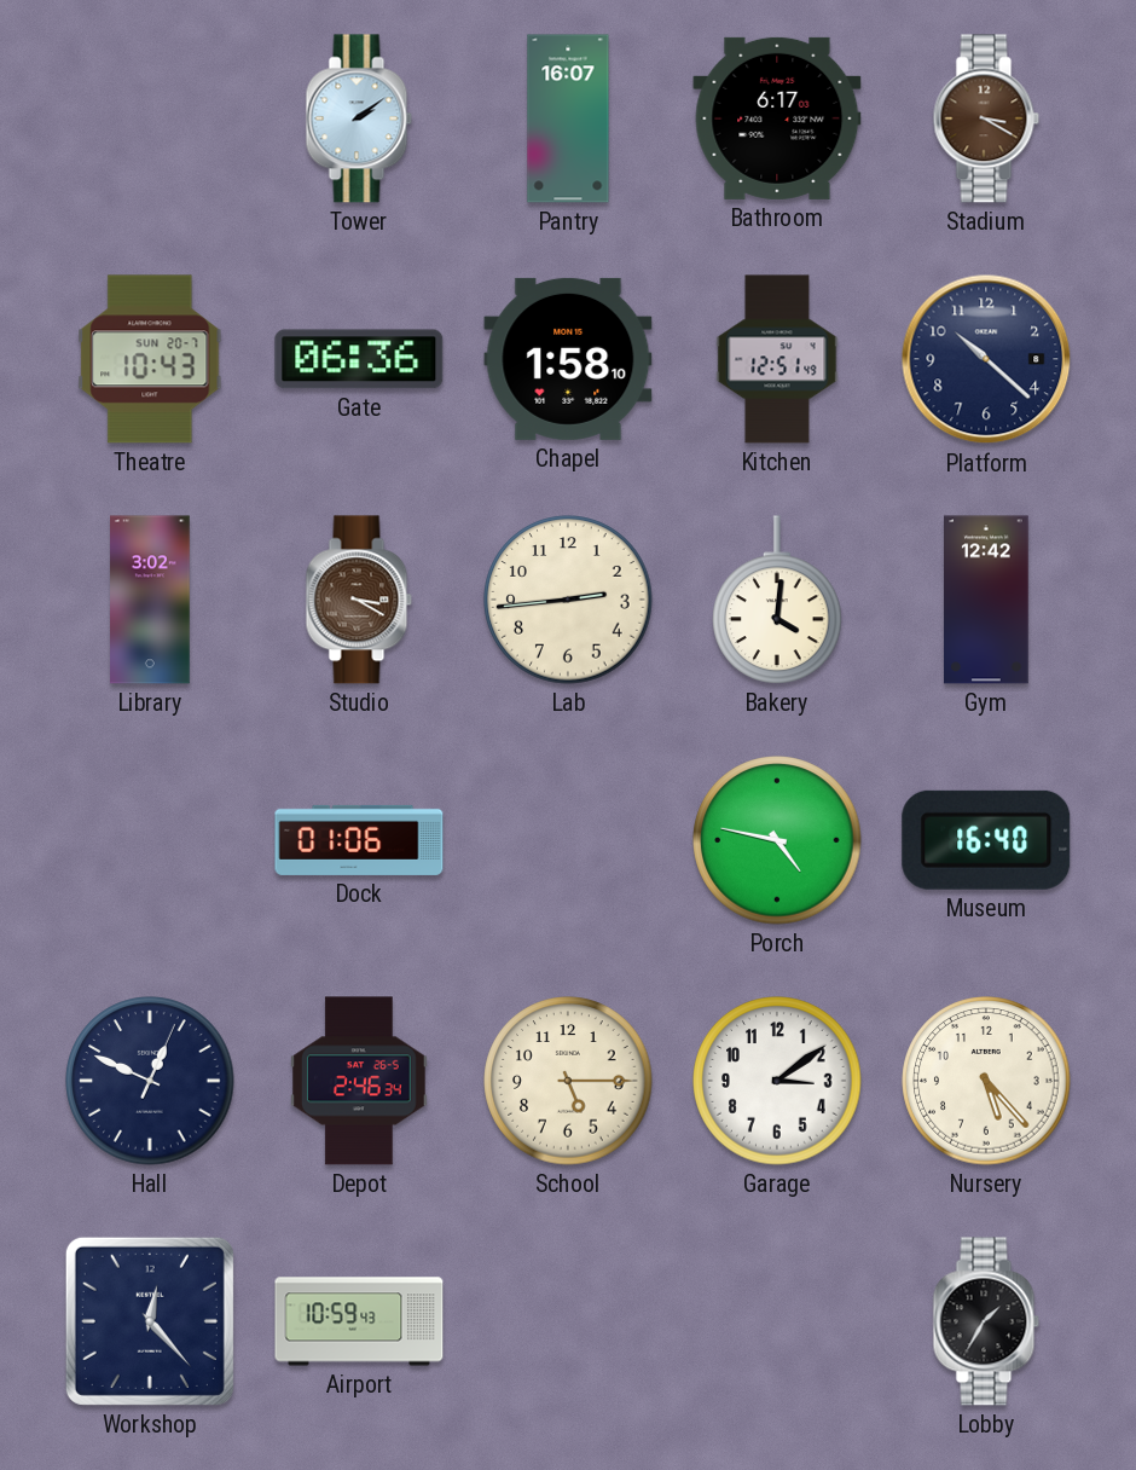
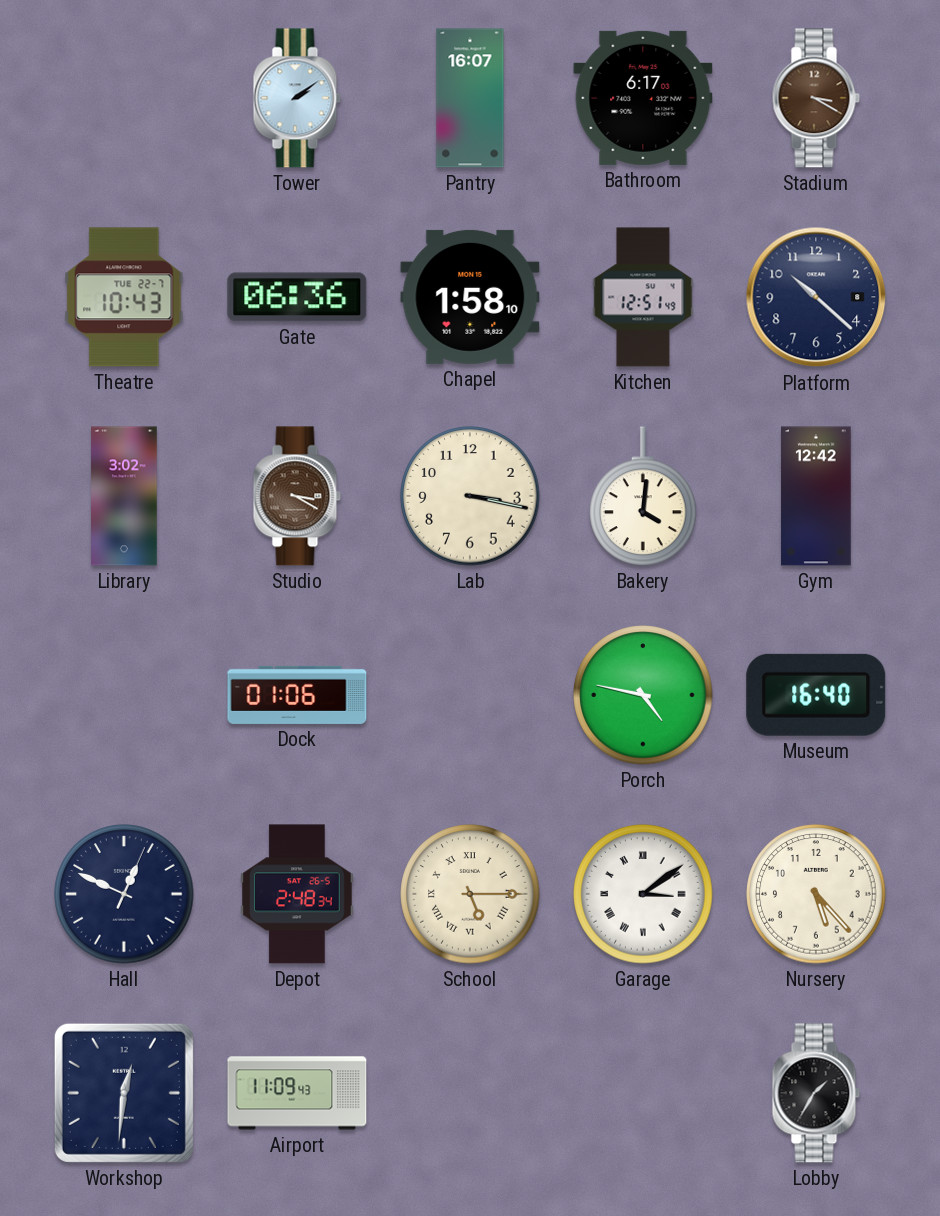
Theatre date: SUN 20-7 -> TUE 22-7
Lab: 2:44 -> 3:17
Depot: 2:46 -> 2:48
School numerals: Arabic -> Roman
Garage numerals: Arabic -> Roman
Workshop: 12:23 -> 12:31
Airport: 10:59 -> 11:09
